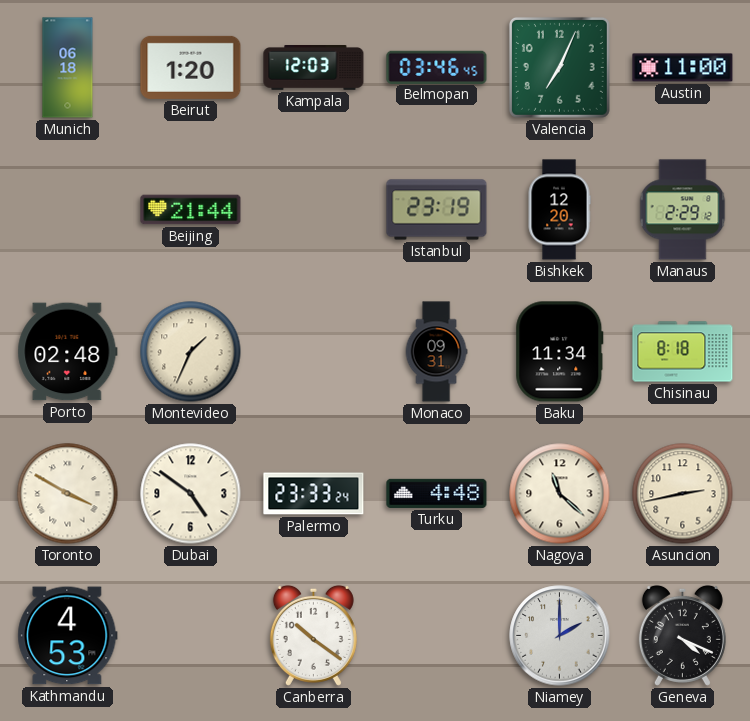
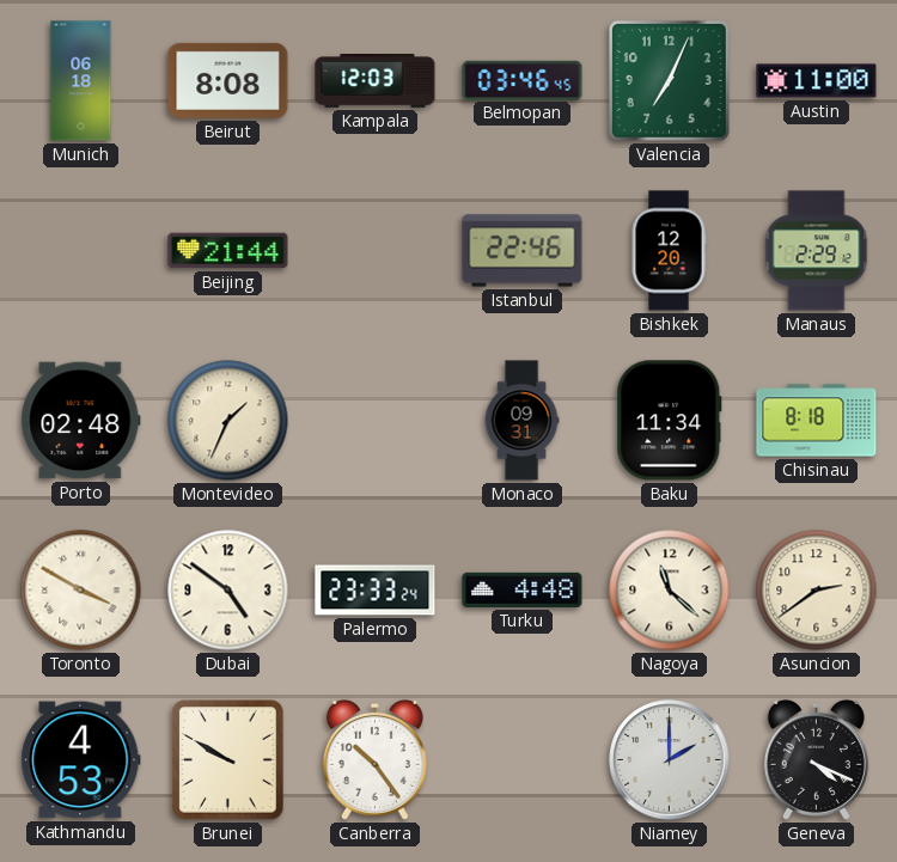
Beirut: 1:20 -> 8:08
Istanbul: 23:19 -> 22:46
Asuncion: 2:43 -> 2:39
Brunei: none -> 9:50
Canberra: 10:21 -> 10:24
